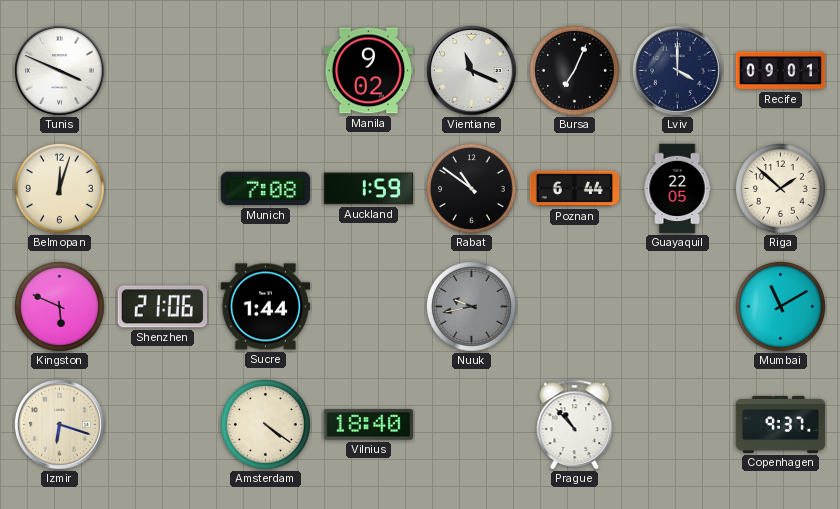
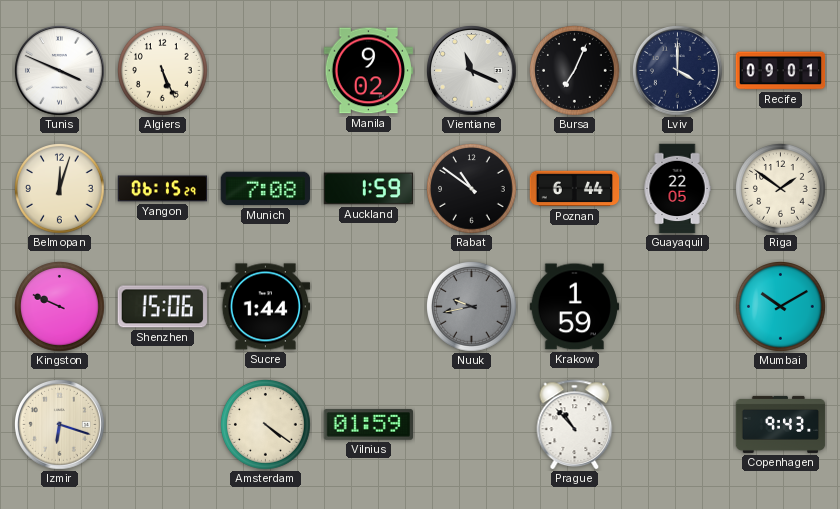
Algiers: none -> 5:26
Yangon: none -> 06:15
Riga: 1:52 -> 1:51
Kingston: 5:49 -> 9:49
Shenzhen: 21:06 -> 15:06
Krakow: none -> 1:59
Mumbai: 11:10 -> 10:10
Vilnius: 18:40 -> 01:59
Copenhagen: 9:37 -> 9:43
